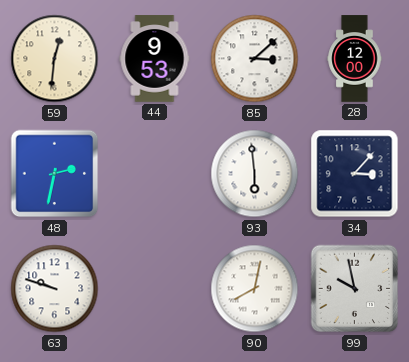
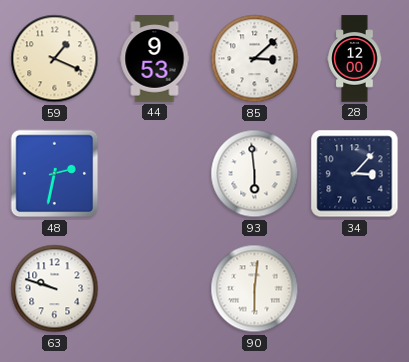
59: 12:31 -> 1:19
90: 8:02 -> 6:01
99: 9:58 -> none
